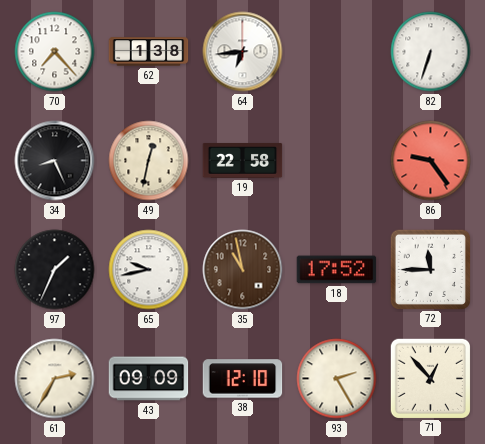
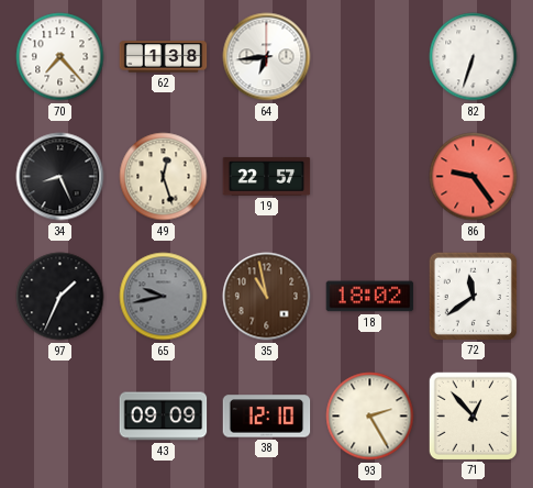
49: 12:32 -> 12:27
19: 22:58 -> 22:57
65 dial: white -> grey
18: 17:52 -> 18:02
72: 11:45 -> 11:39
61: 2:35 -> none
